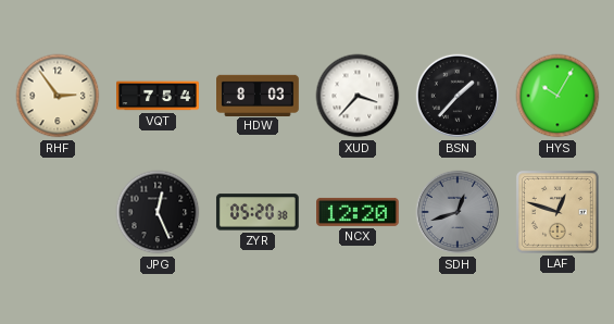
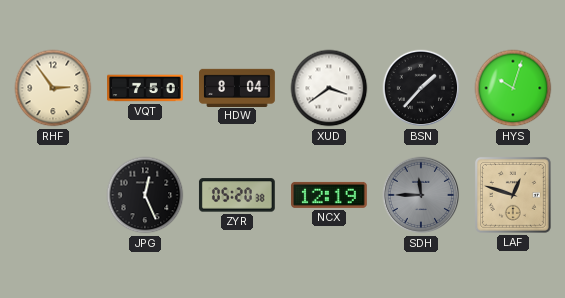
VQT: 7:54 -> 7:50
HDW: 8:03 -> 8:04
XUD: 3:37 -> 3:39
HYS: 10:05 -> 10:03
NCX: 12:20 -> 12:19
SDH: 12:42 -> 11:45
